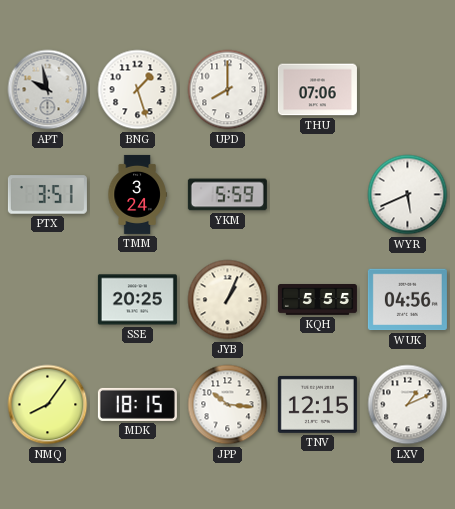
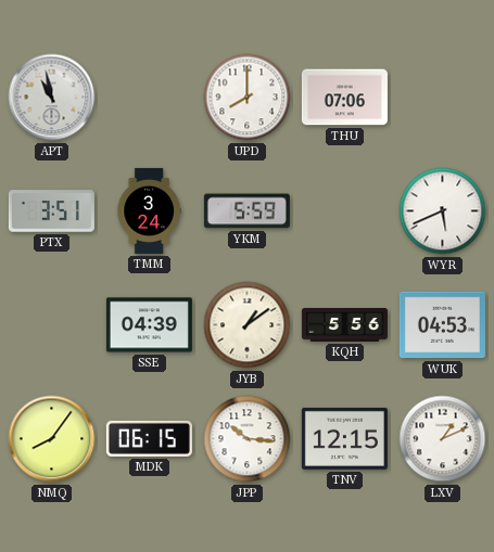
APT: 9:58 -> 10:58
BNG: 1:27 -> none
SSE: 20:25 -> 04:39
JYB: 1:04 -> 1:09
KQH: 5:55 -> 5:56
WUK: 04:56 -> 04:53
MDK: 18:15 -> 06:15
